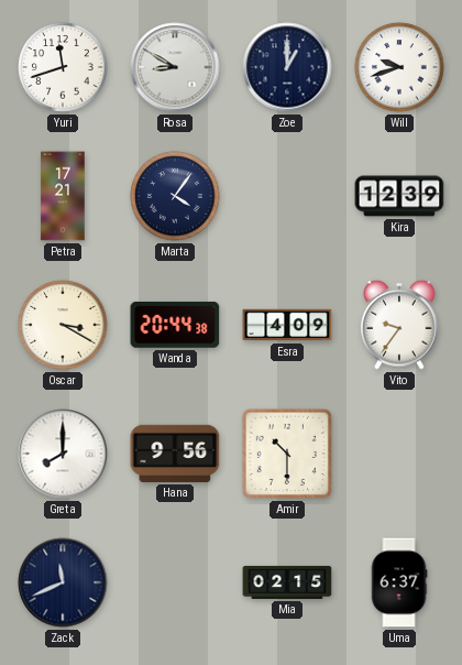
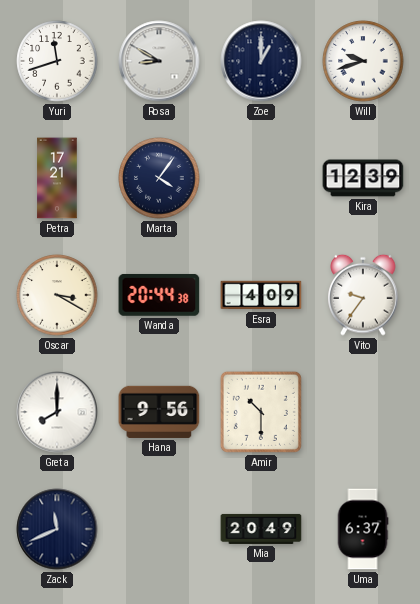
Mia: 02:15 -> 20:49
